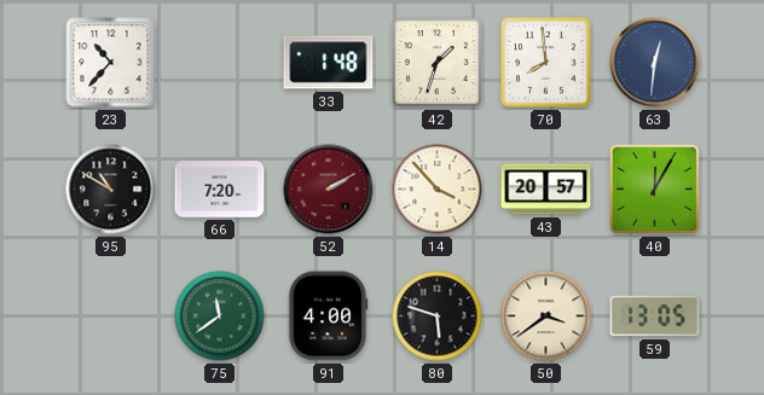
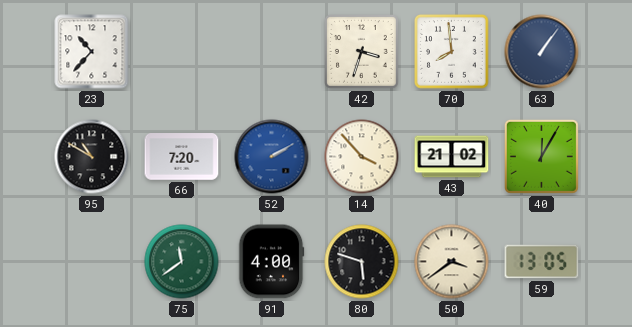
33: 1:48 -> none
42: 1:33 -> 3:33
63: 12:31 -> 1:06
52 dial: burgundy -> blue
43: 20:57 -> 21:02
